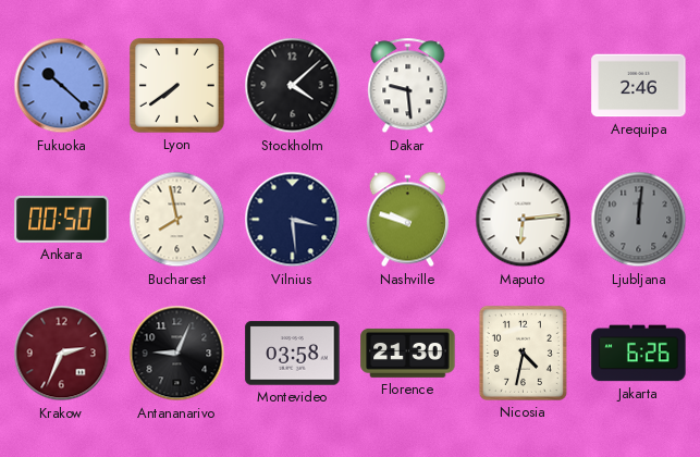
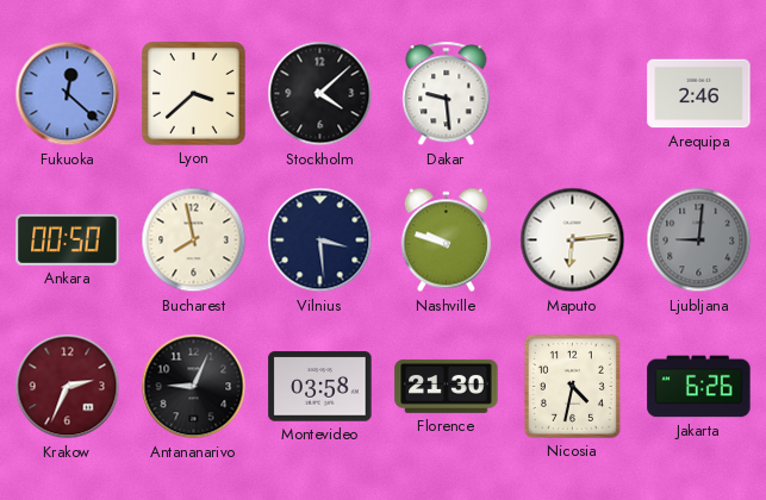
Fukuoka: 10:22 -> 12:22
Lyon: 7:39 -> 3:38
Ljubljana: 12:01 -> 9:01
